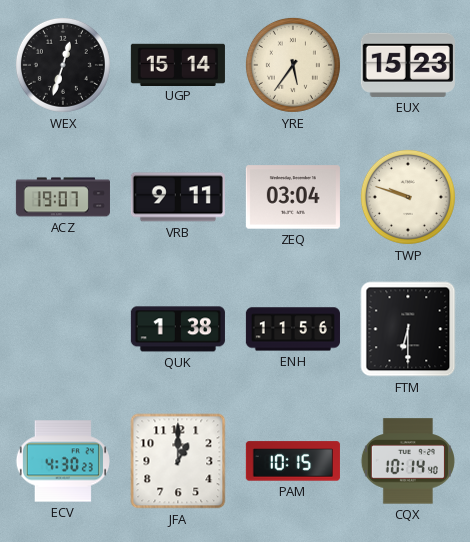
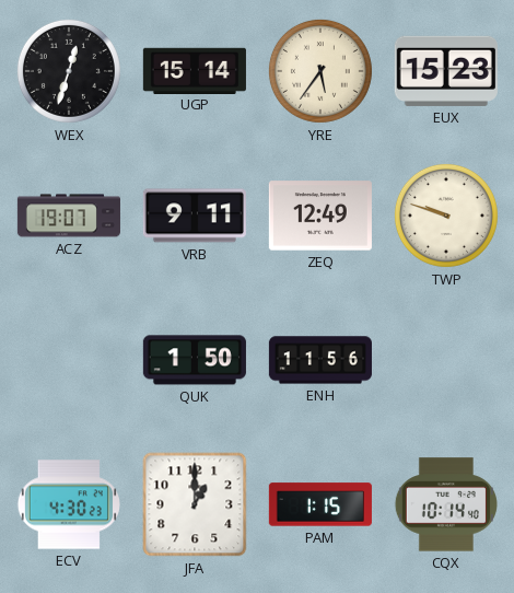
ZEQ: 03:04 -> 12:49
QUK: 1:38 -> 1:50
FTM: 6:30 -> none
PAM: 10:15 -> 1:15
